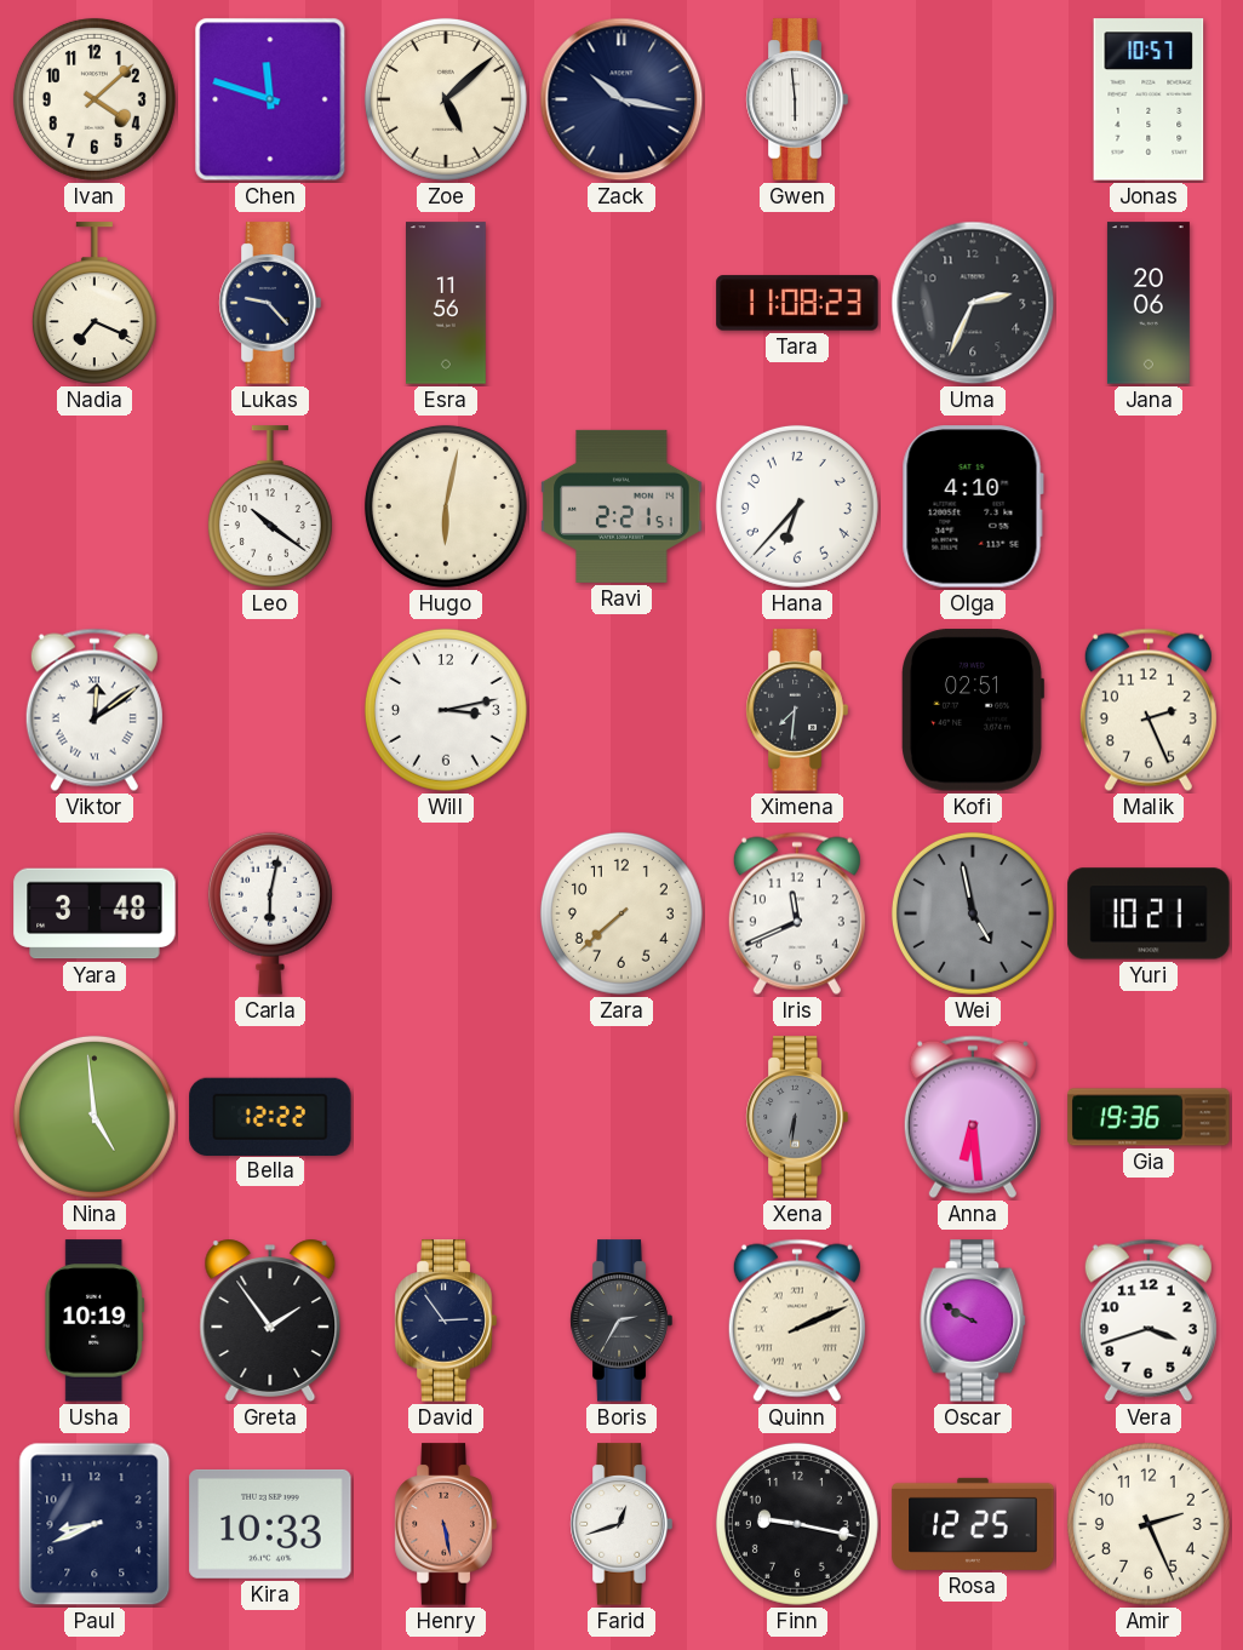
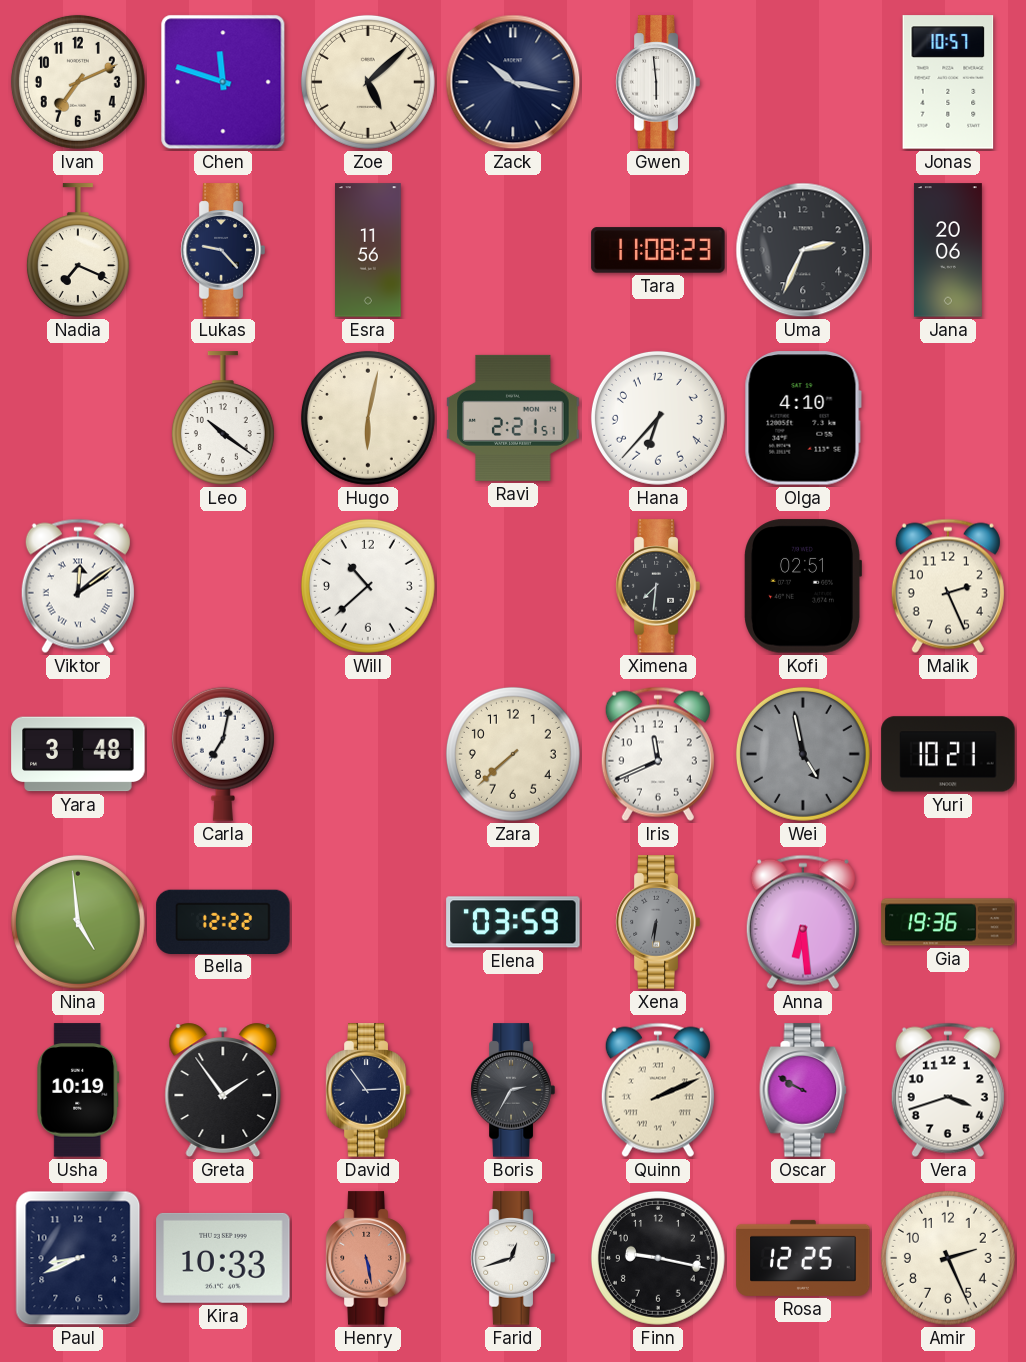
Ivan: 4:08 -> 7:11
Will: 3:13 -> 10:38
Carla: 6:02 -> 7:02
Elena: none -> 03:59
